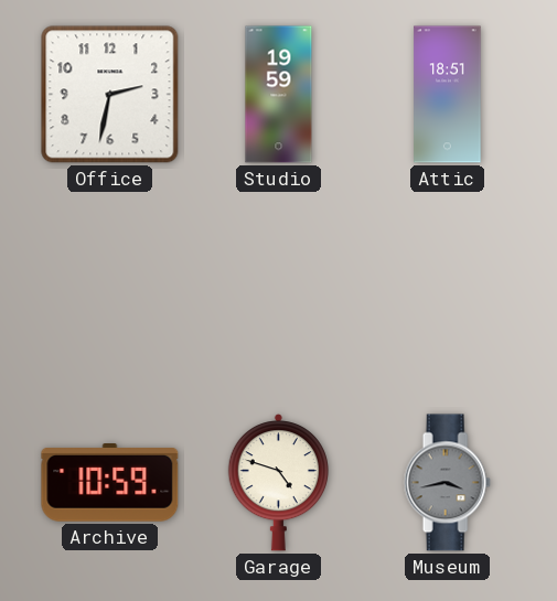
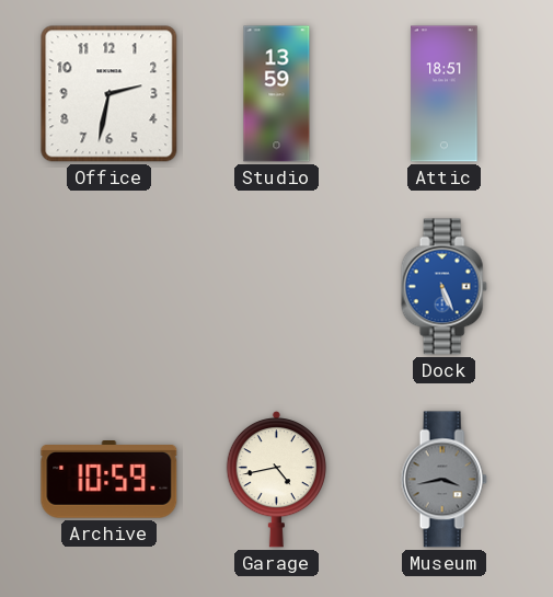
Studio: 19:59 -> 13:59
Dock: none -> 5:26
Garage: 4:48 -> 4:43
